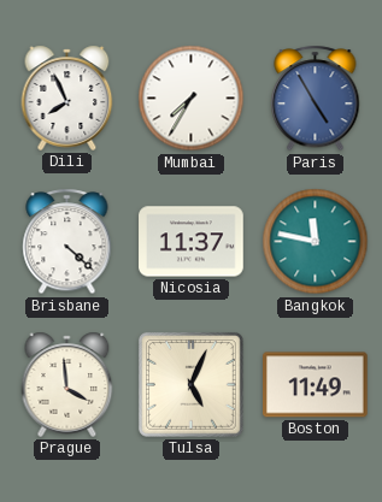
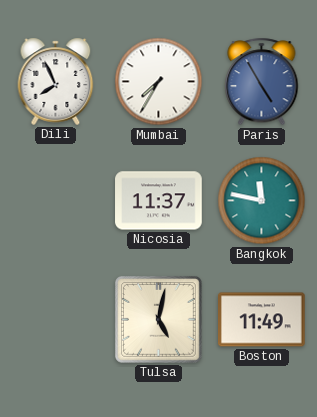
Brisbane: 4:22 -> none
Prague: 3:59 -> none
Tulsa: 5:04 -> 5:02
